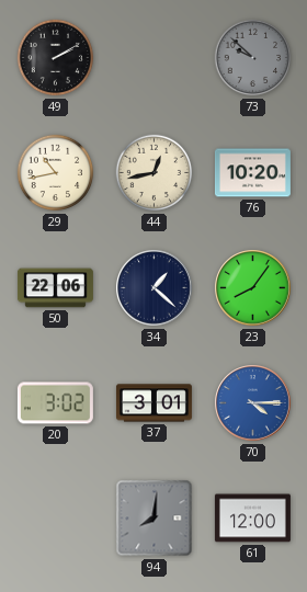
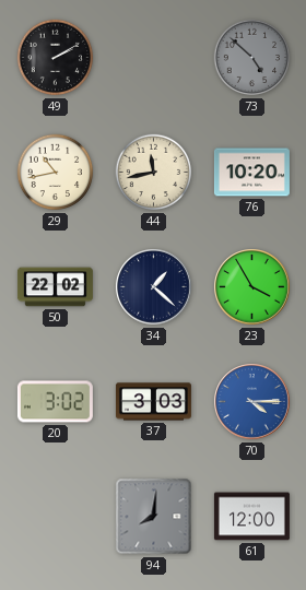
73: 9:52 -> 4:52
44: 12:43 -> 11:43
50: 22:06 -> 22:02
23: 8:06 -> 3:55
37: 3:01 -> 3:03
